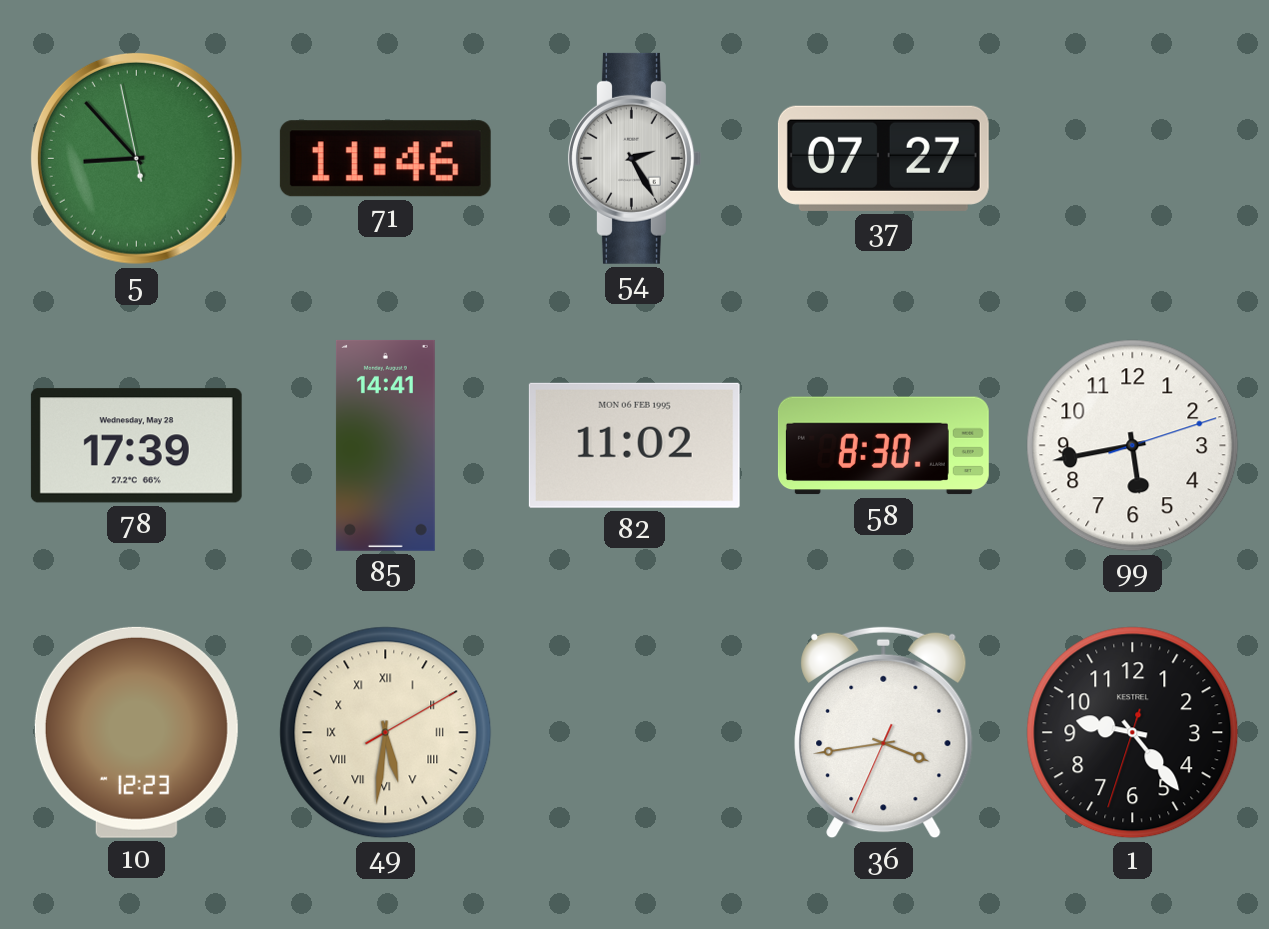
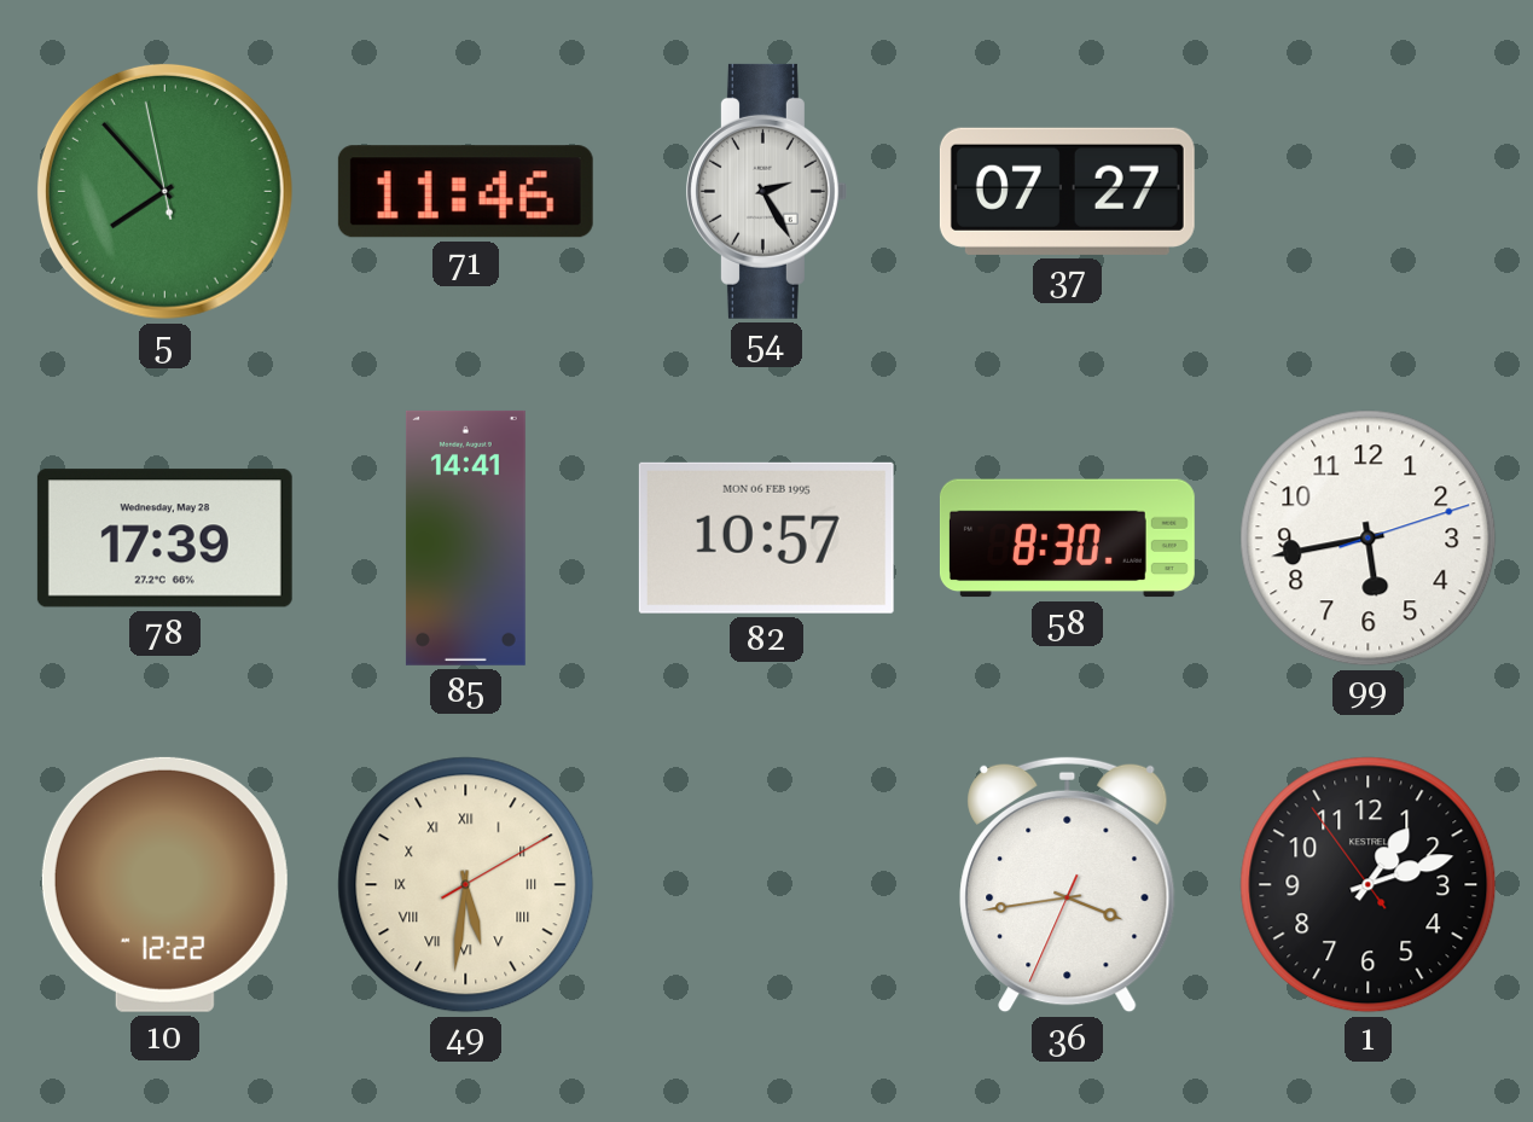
5: 8:52 -> 7:52
82: 11:02 -> 10:57
10: 12:23 -> 12:22
1: 9:23 -> 1:11
